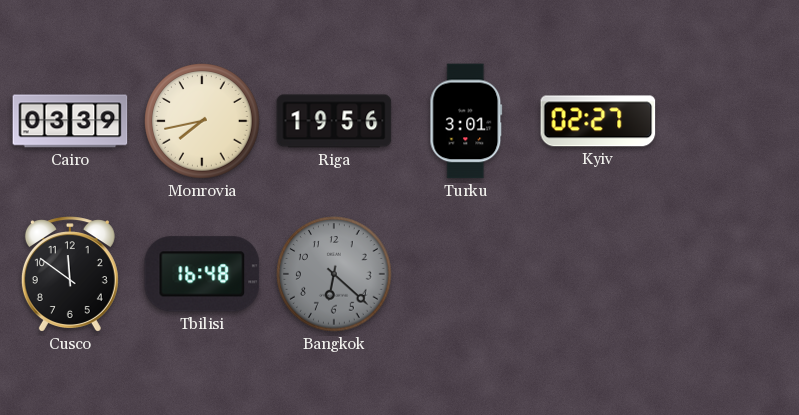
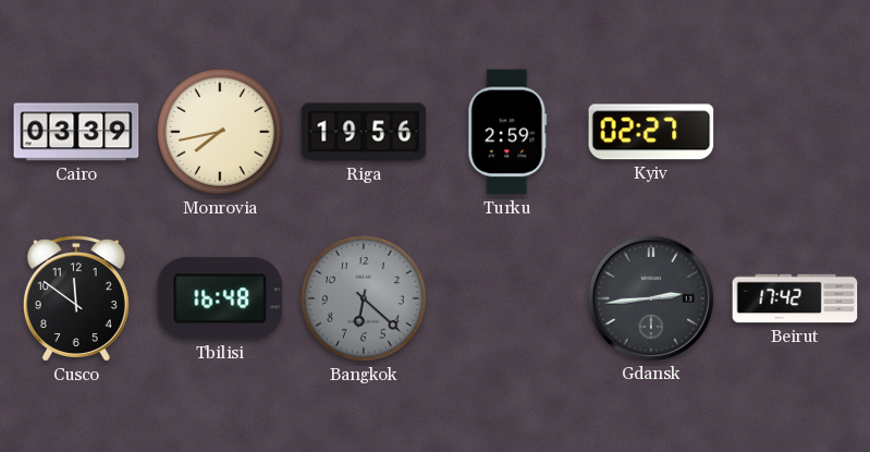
Turku: 3:01 -> 2:59
Gdansk: none -> 2:44
Beirut: none -> 17:42
